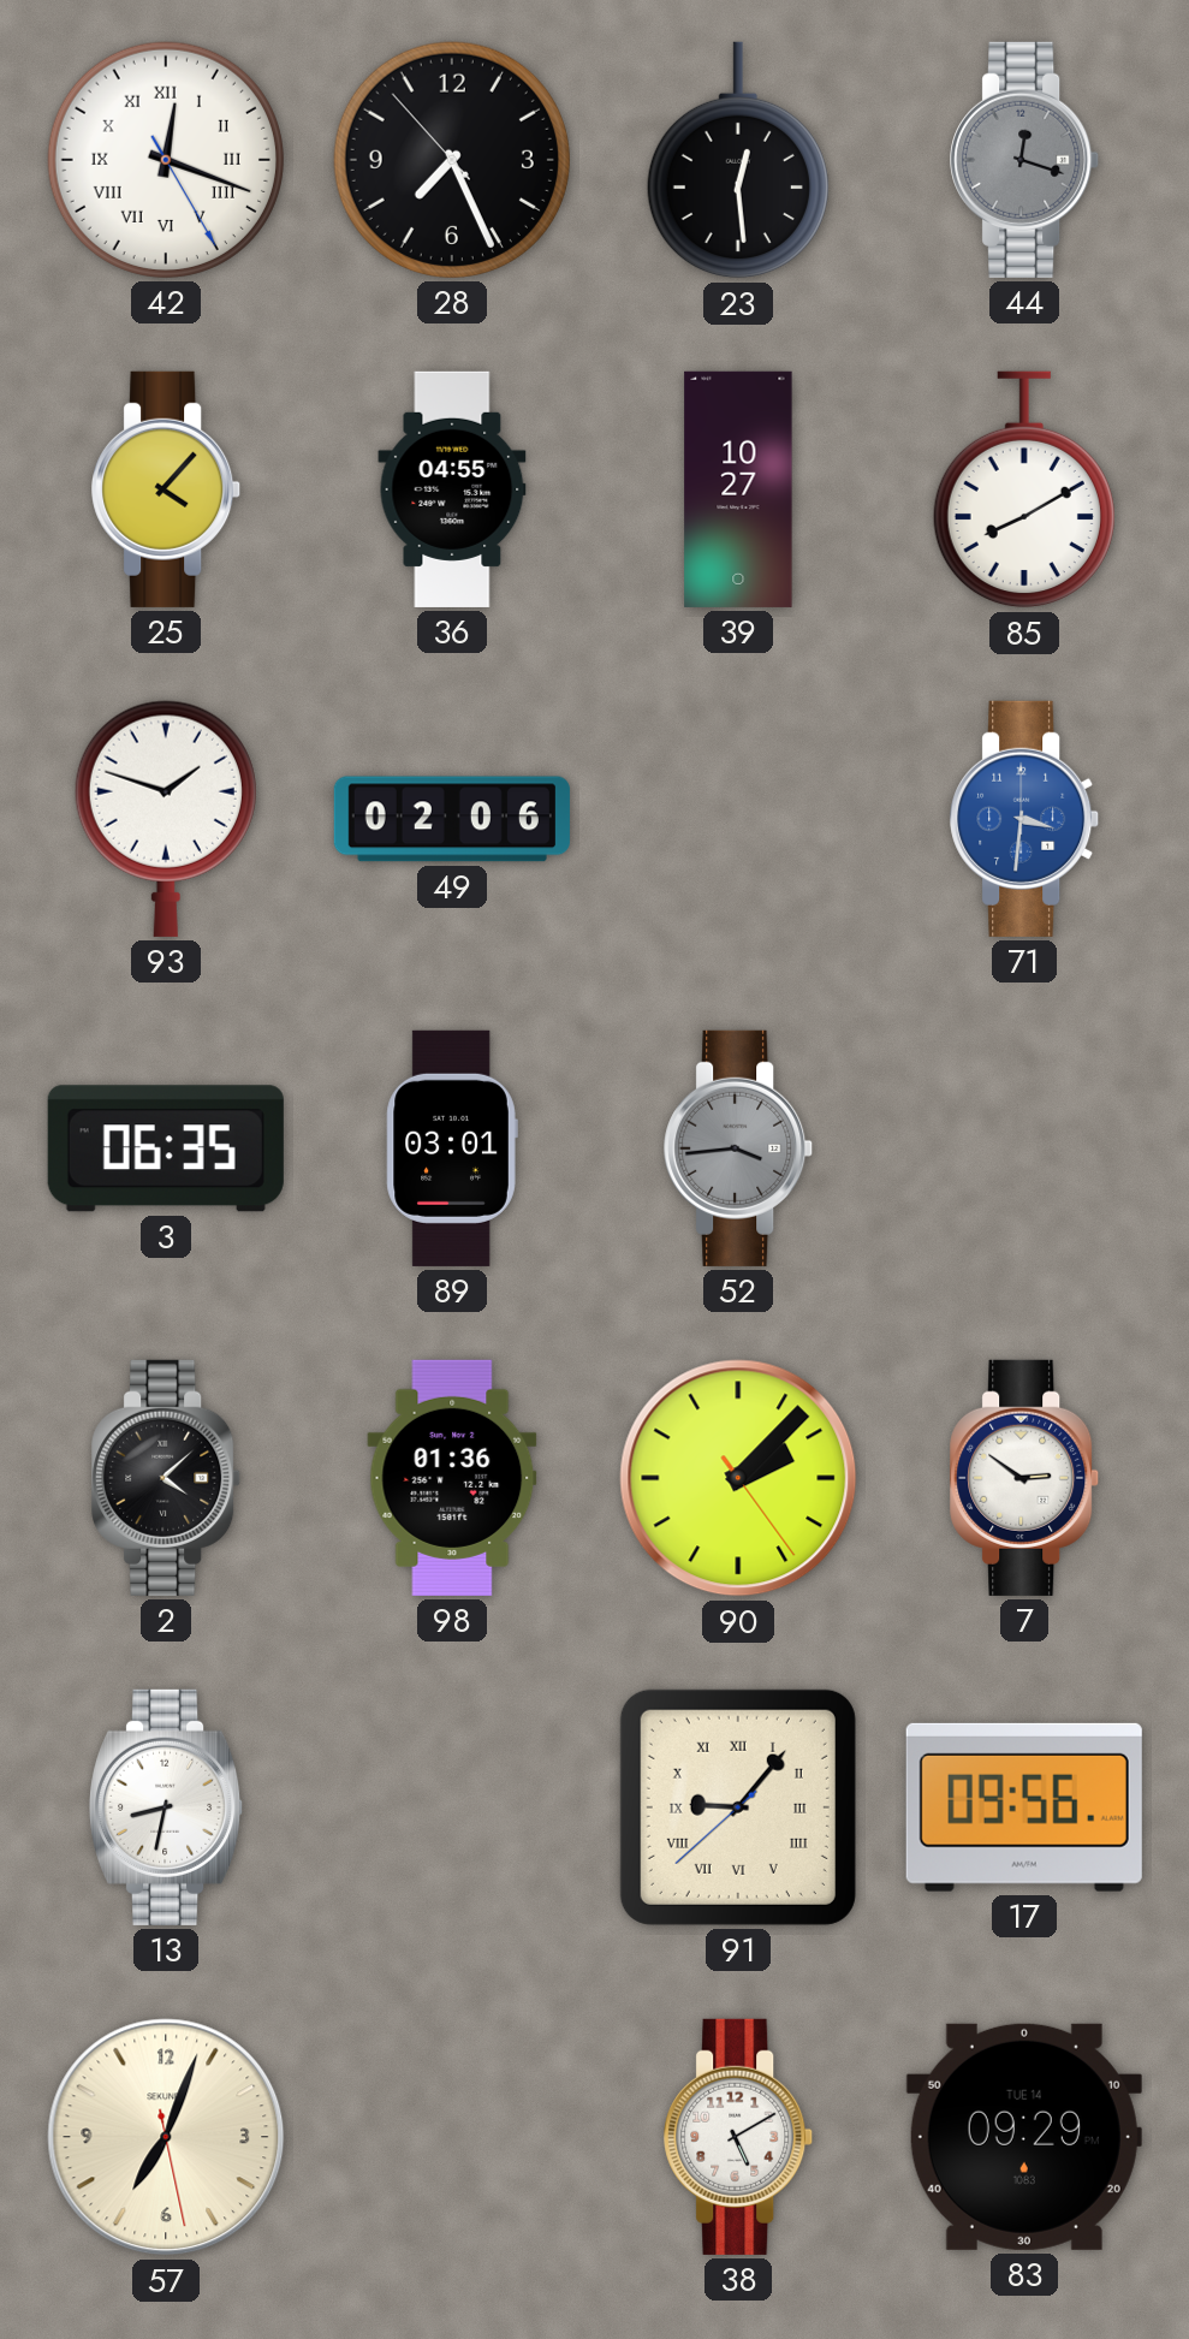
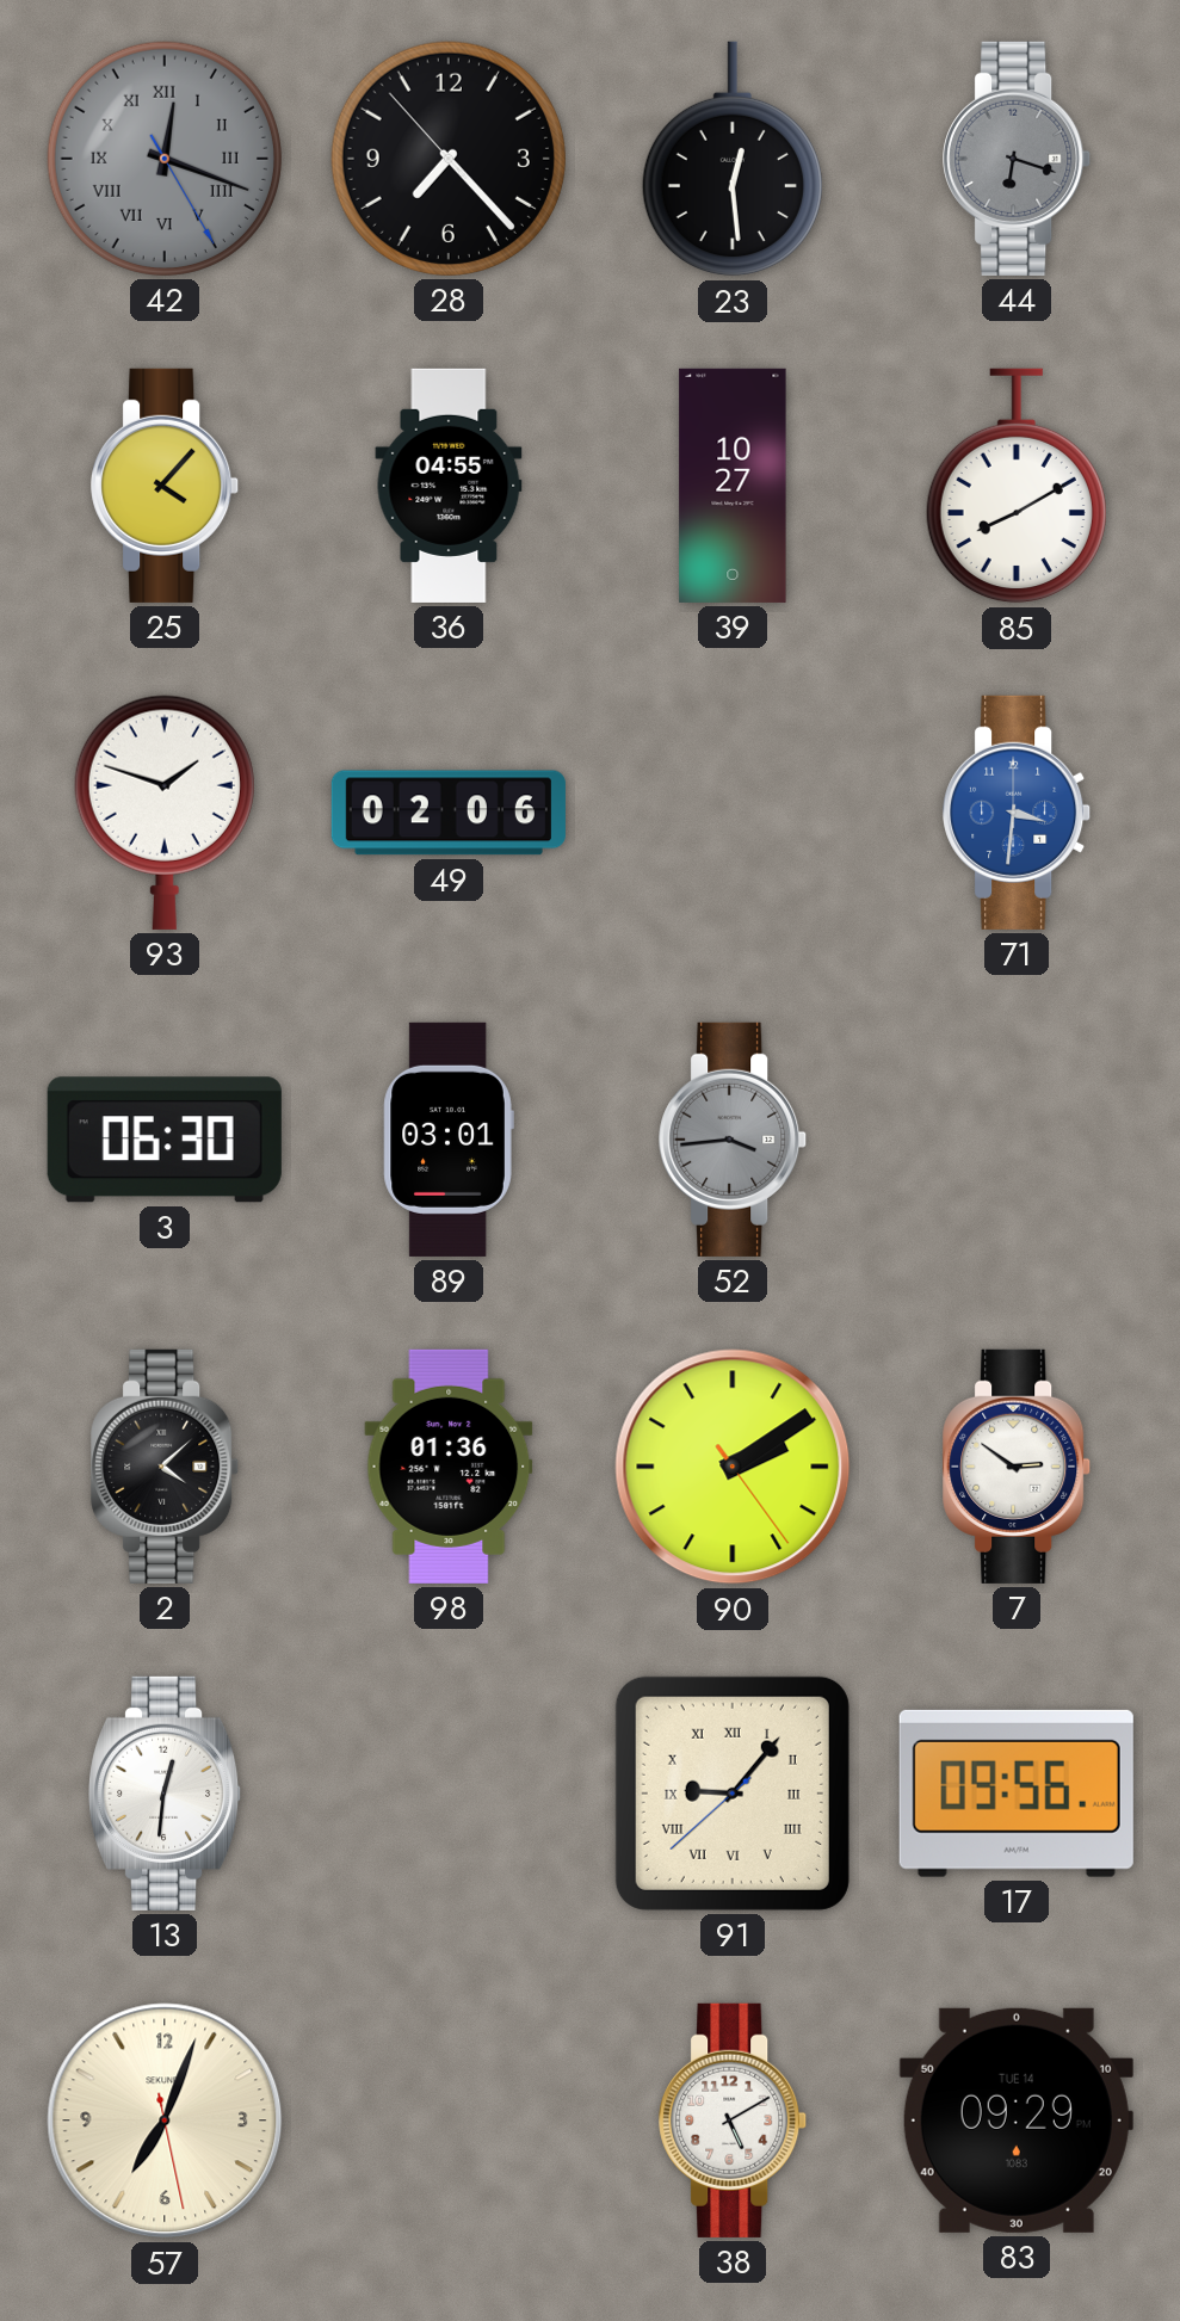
42 dial: white -> grey
28: 7:25 -> 7:22
44: 12:18 -> 6:18
3: 06:35 -> 06:30
90: 2:07 -> 2:09
13: 8:32 -> 12:31
